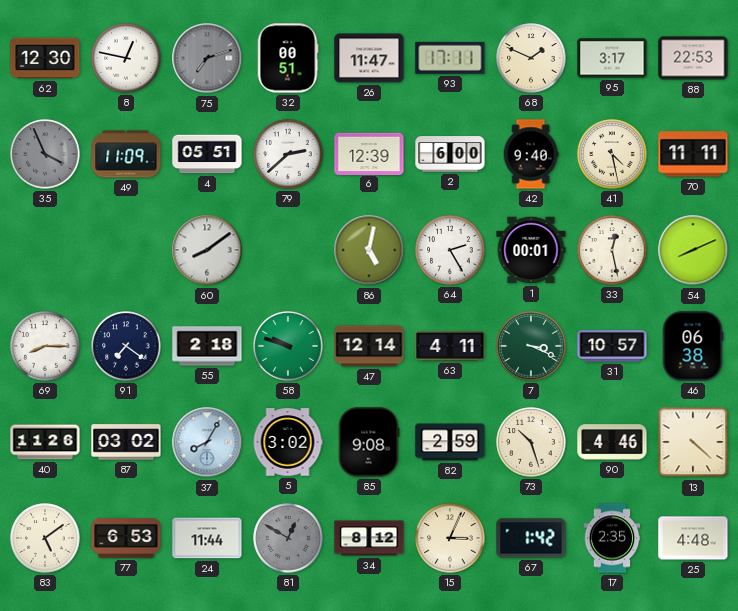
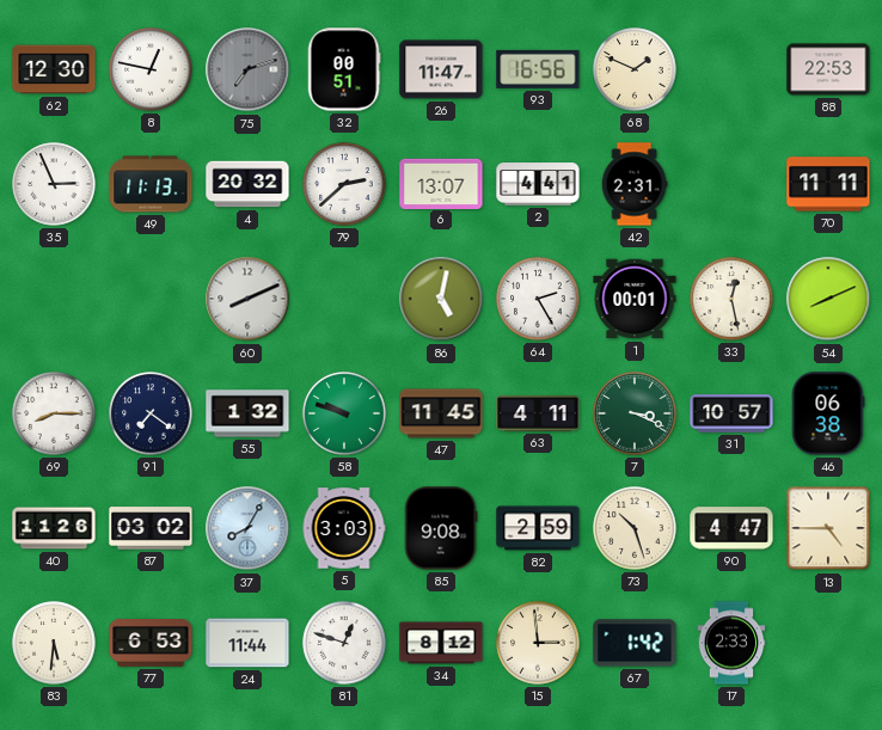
93: 17:11 -> 16:56
95: 3:17 -> none
35: 3:56 -> 2:56
35 dial: grey -> white
49: 11:09 -> 11:13
4: 05:51 -> 20:32
6: 12:39 -> 13:07
2: 6:00 -> 4:41
42: 9:40 -> 2:31
41: 4:28 -> none
60: 8:09 -> 8:11
55: 2:18 -> 1:32
47: 12:14 -> 11:45
5: 3:02 -> 3:03
90: 4:46 -> 4:47
13: 4:22 -> 4:45
83: 5:09 -> 5:31
81: 12:50 -> 12:48
81 dial: grey -> white
15: 3:04 -> 2:59
17: 2:35 -> 2:33
25: 4:48 -> none
